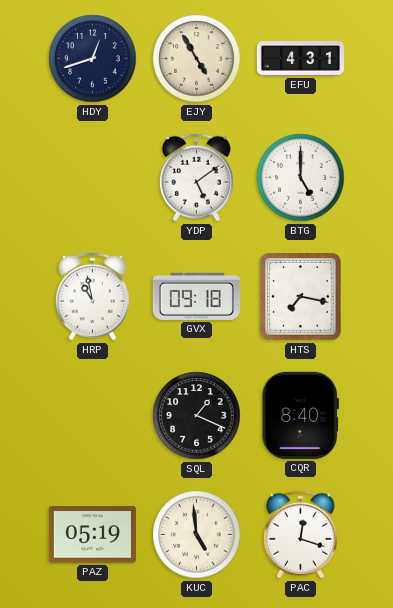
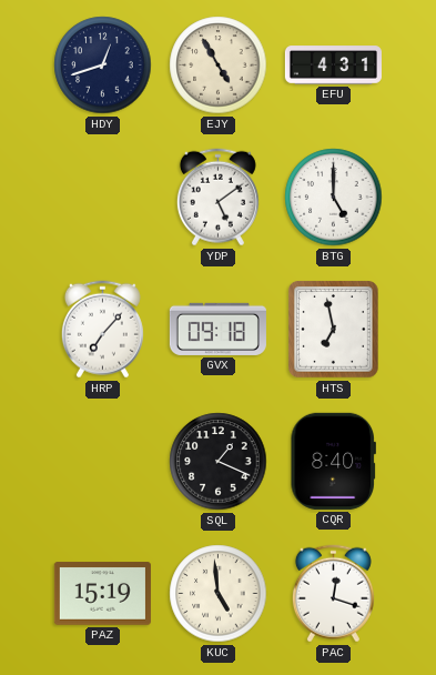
HRP: 10:58 -> 7:07
HTS: 7:17 -> 6:58
PAZ: 05:19 -> 15:19
